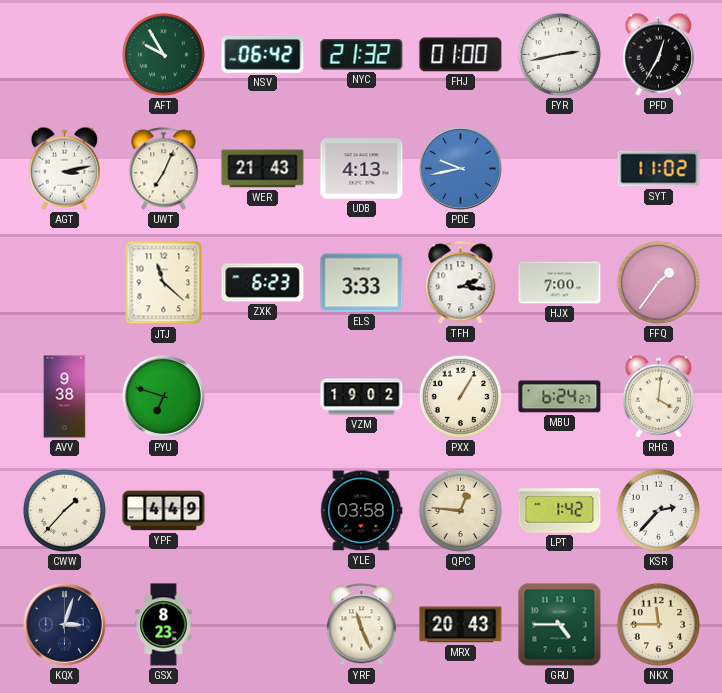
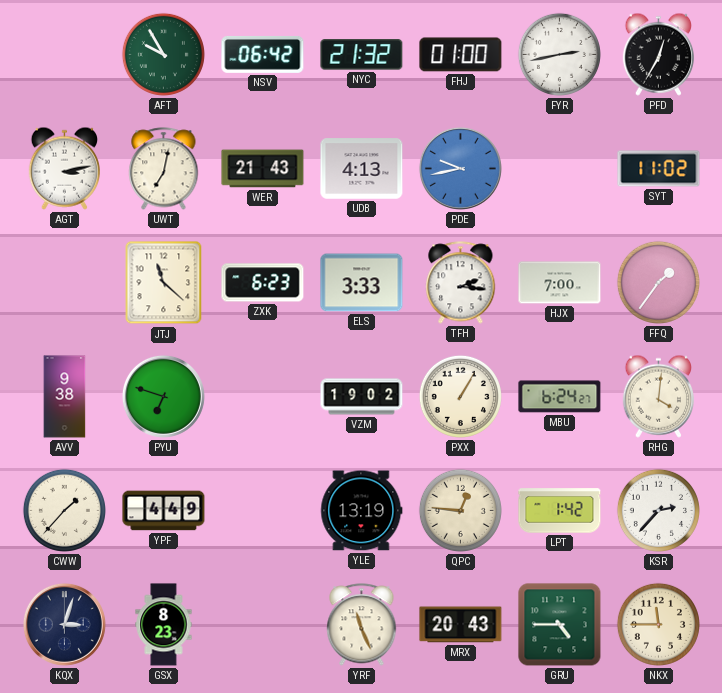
UWT: 7:04 -> 7:02
YLE: 03:58 -> 13:19
